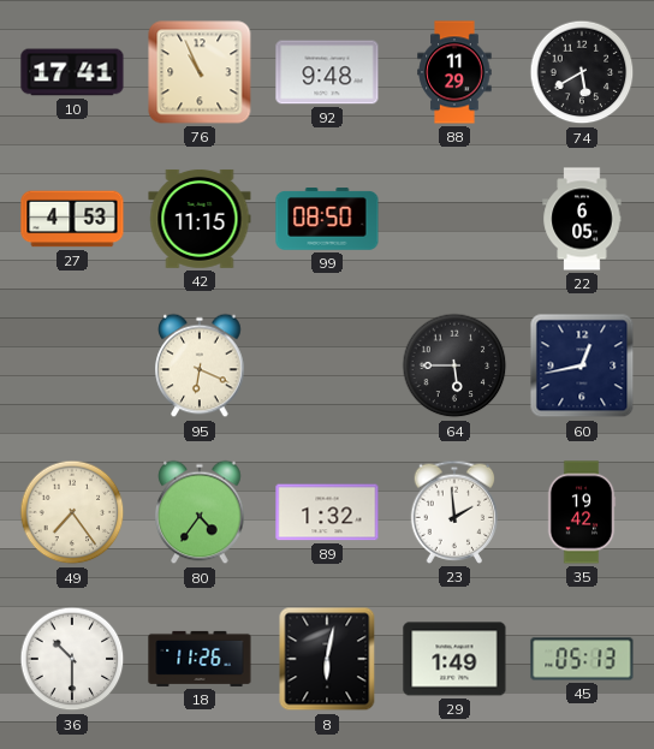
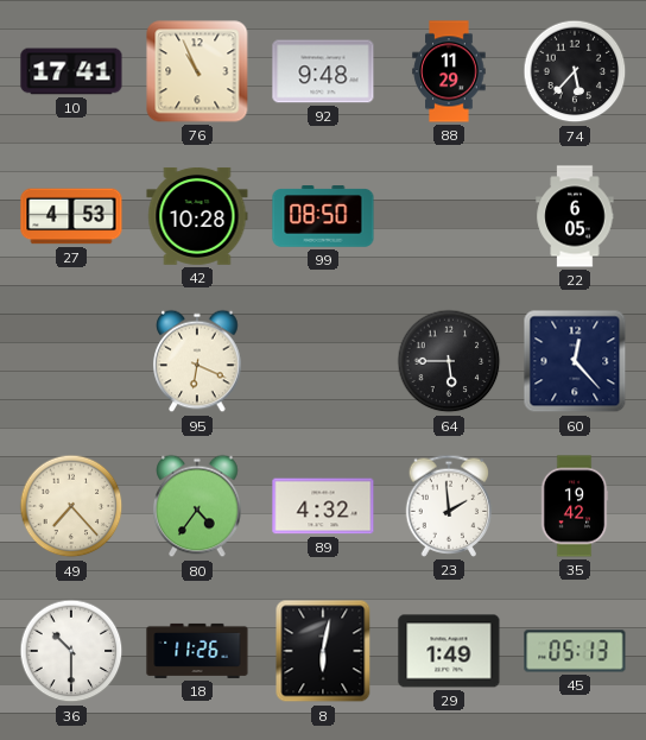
74: 5:40 -> 5:37
42: 11:15 -> 10:28
60: 12:43 -> 12:23
49: 7:24 -> 7:23
89: 1:32 -> 4:32
